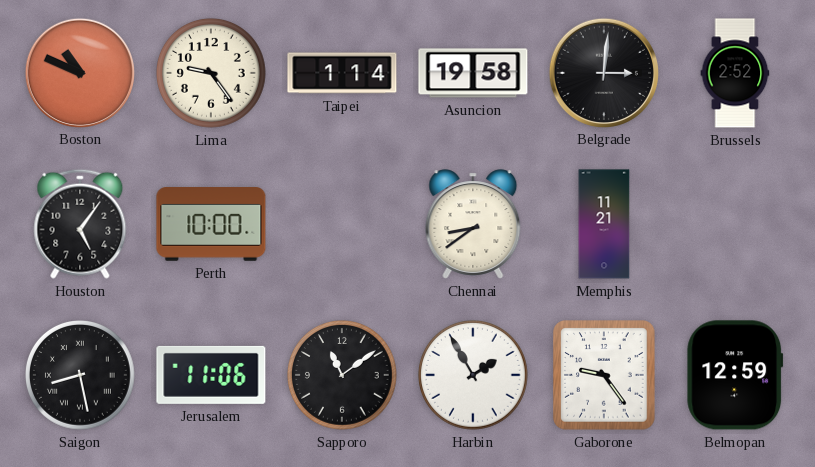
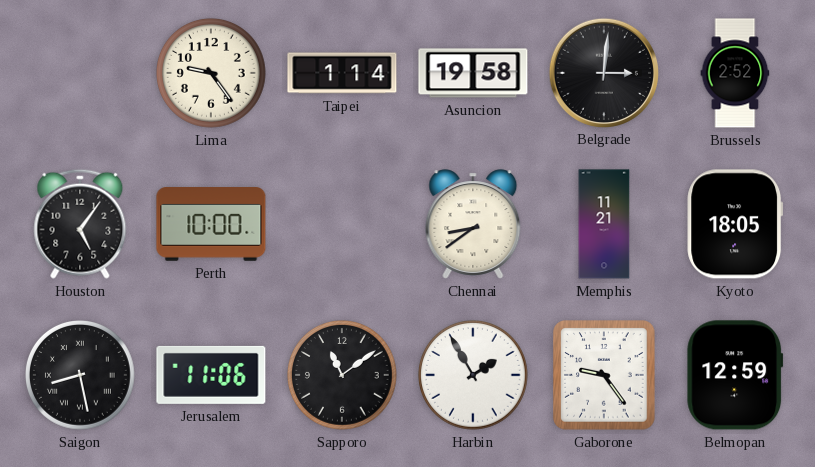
Boston: 10:49 -> none
Kyoto: none -> 18:05
